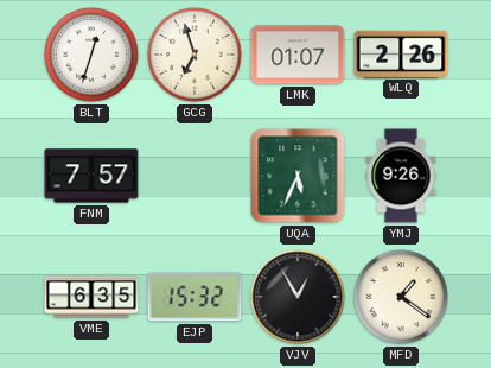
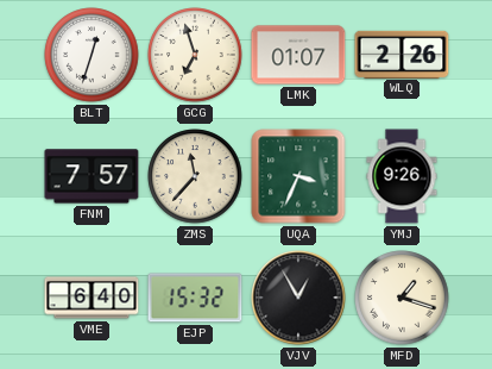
ZMS: none -> 11:37
UQA: 5:34 -> 3:34
VME: 6:35 -> 6:40
MFD: 1:21 -> 1:18
